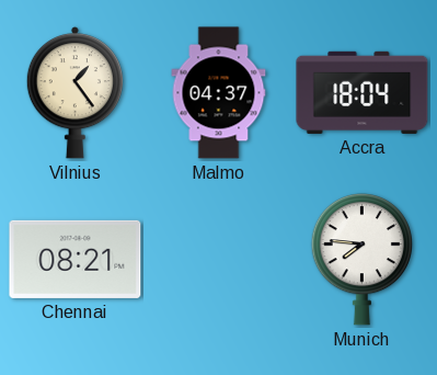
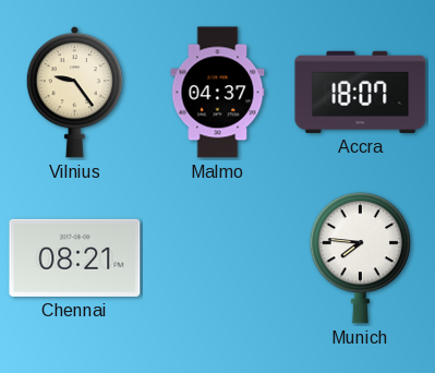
Vilnius: 1:24 -> 9:24
Accra: 18:04 -> 18:07
